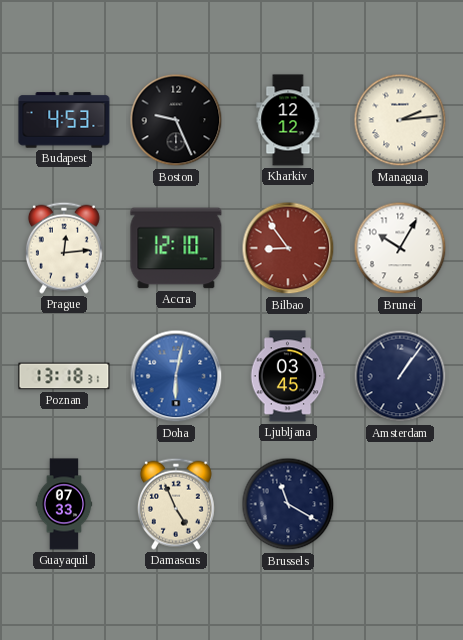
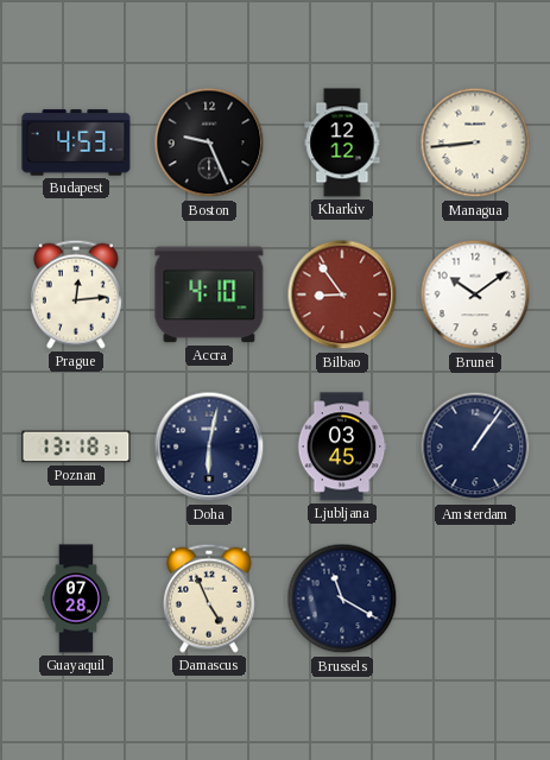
Managua: 2:14 -> 8:44
Accra: 12:10 -> 4:10
Brunei: 10:05 -> 10:09
Doha dial: blue -> navy
Guayaquil: 07:33 -> 07:28
